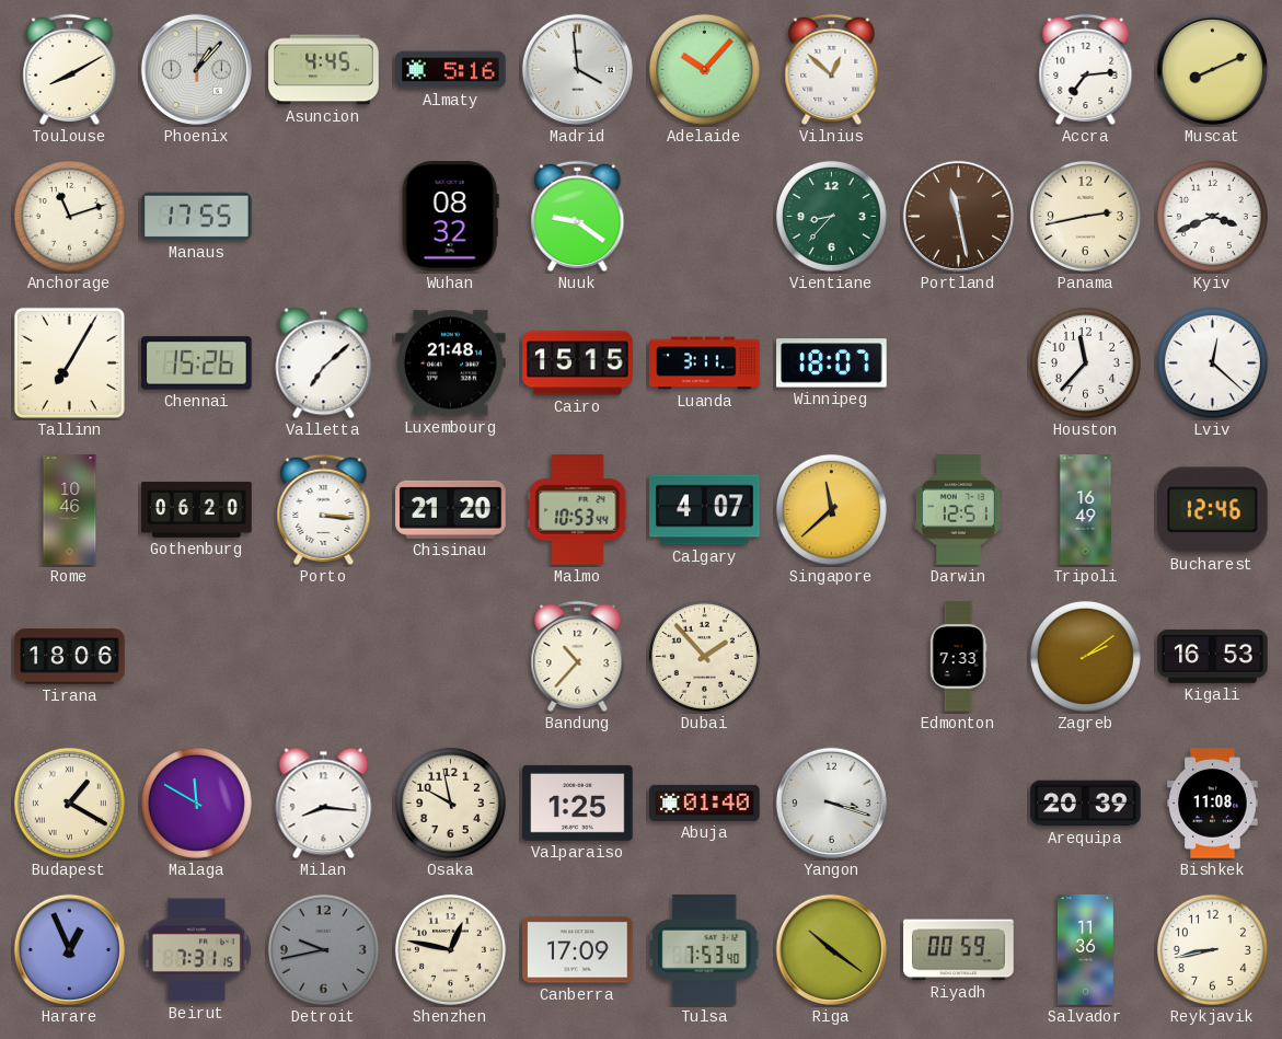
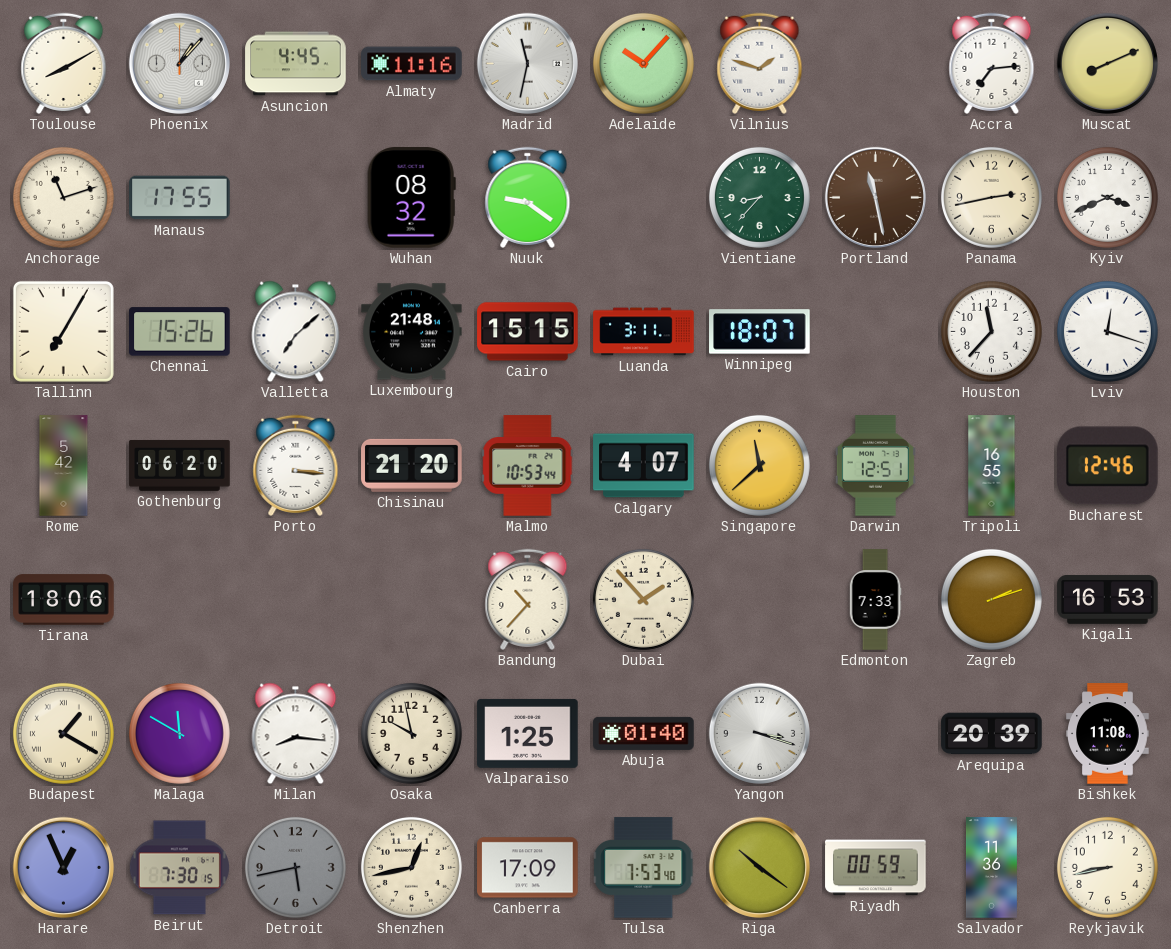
Almaty: 5:16 -> 11:16
Madrid: 3:59 -> 11:32
Vilnius: 12:52 -> 1:48
Lviv: 12:22 -> 12:18
Rome: 10:46 -> 5:42
Tripoli: 16:49 -> 16:55
Zagreb: 2:09 -> 2:12
Beirut: 7:31 -> 7:30
Detroit: 9:43 -> 5:43
Shenzhen: 12:47 -> 12:43
